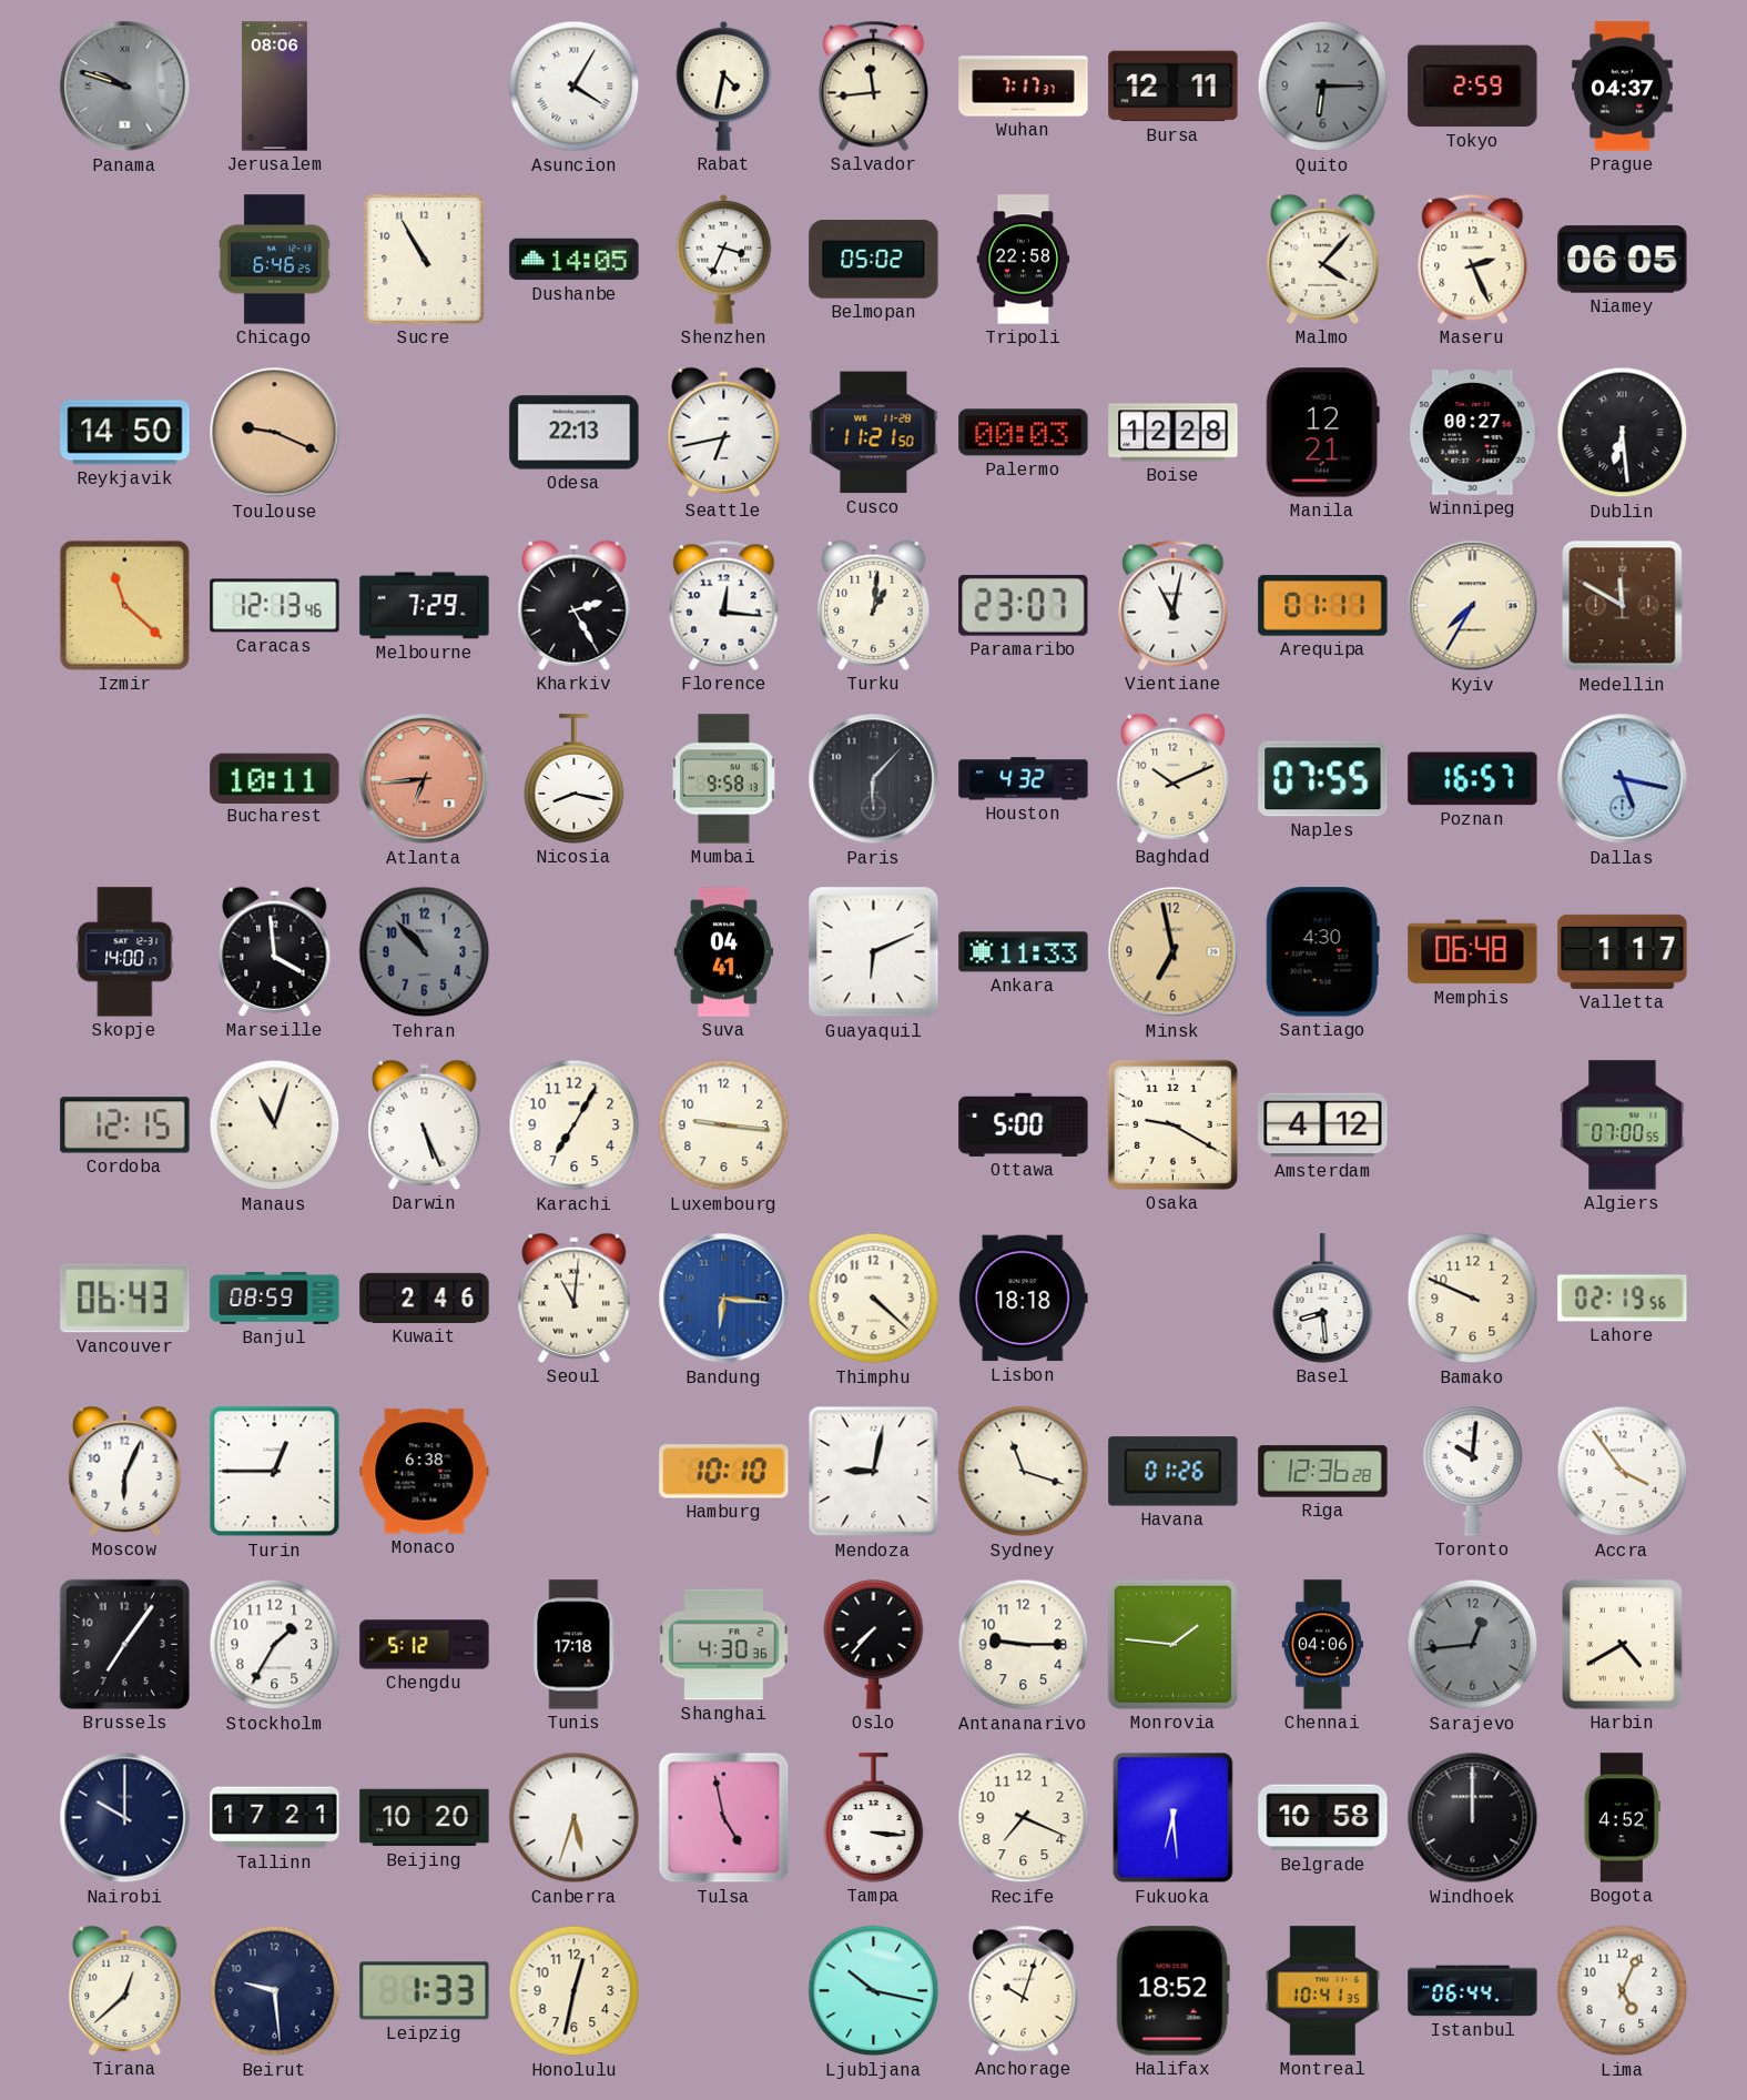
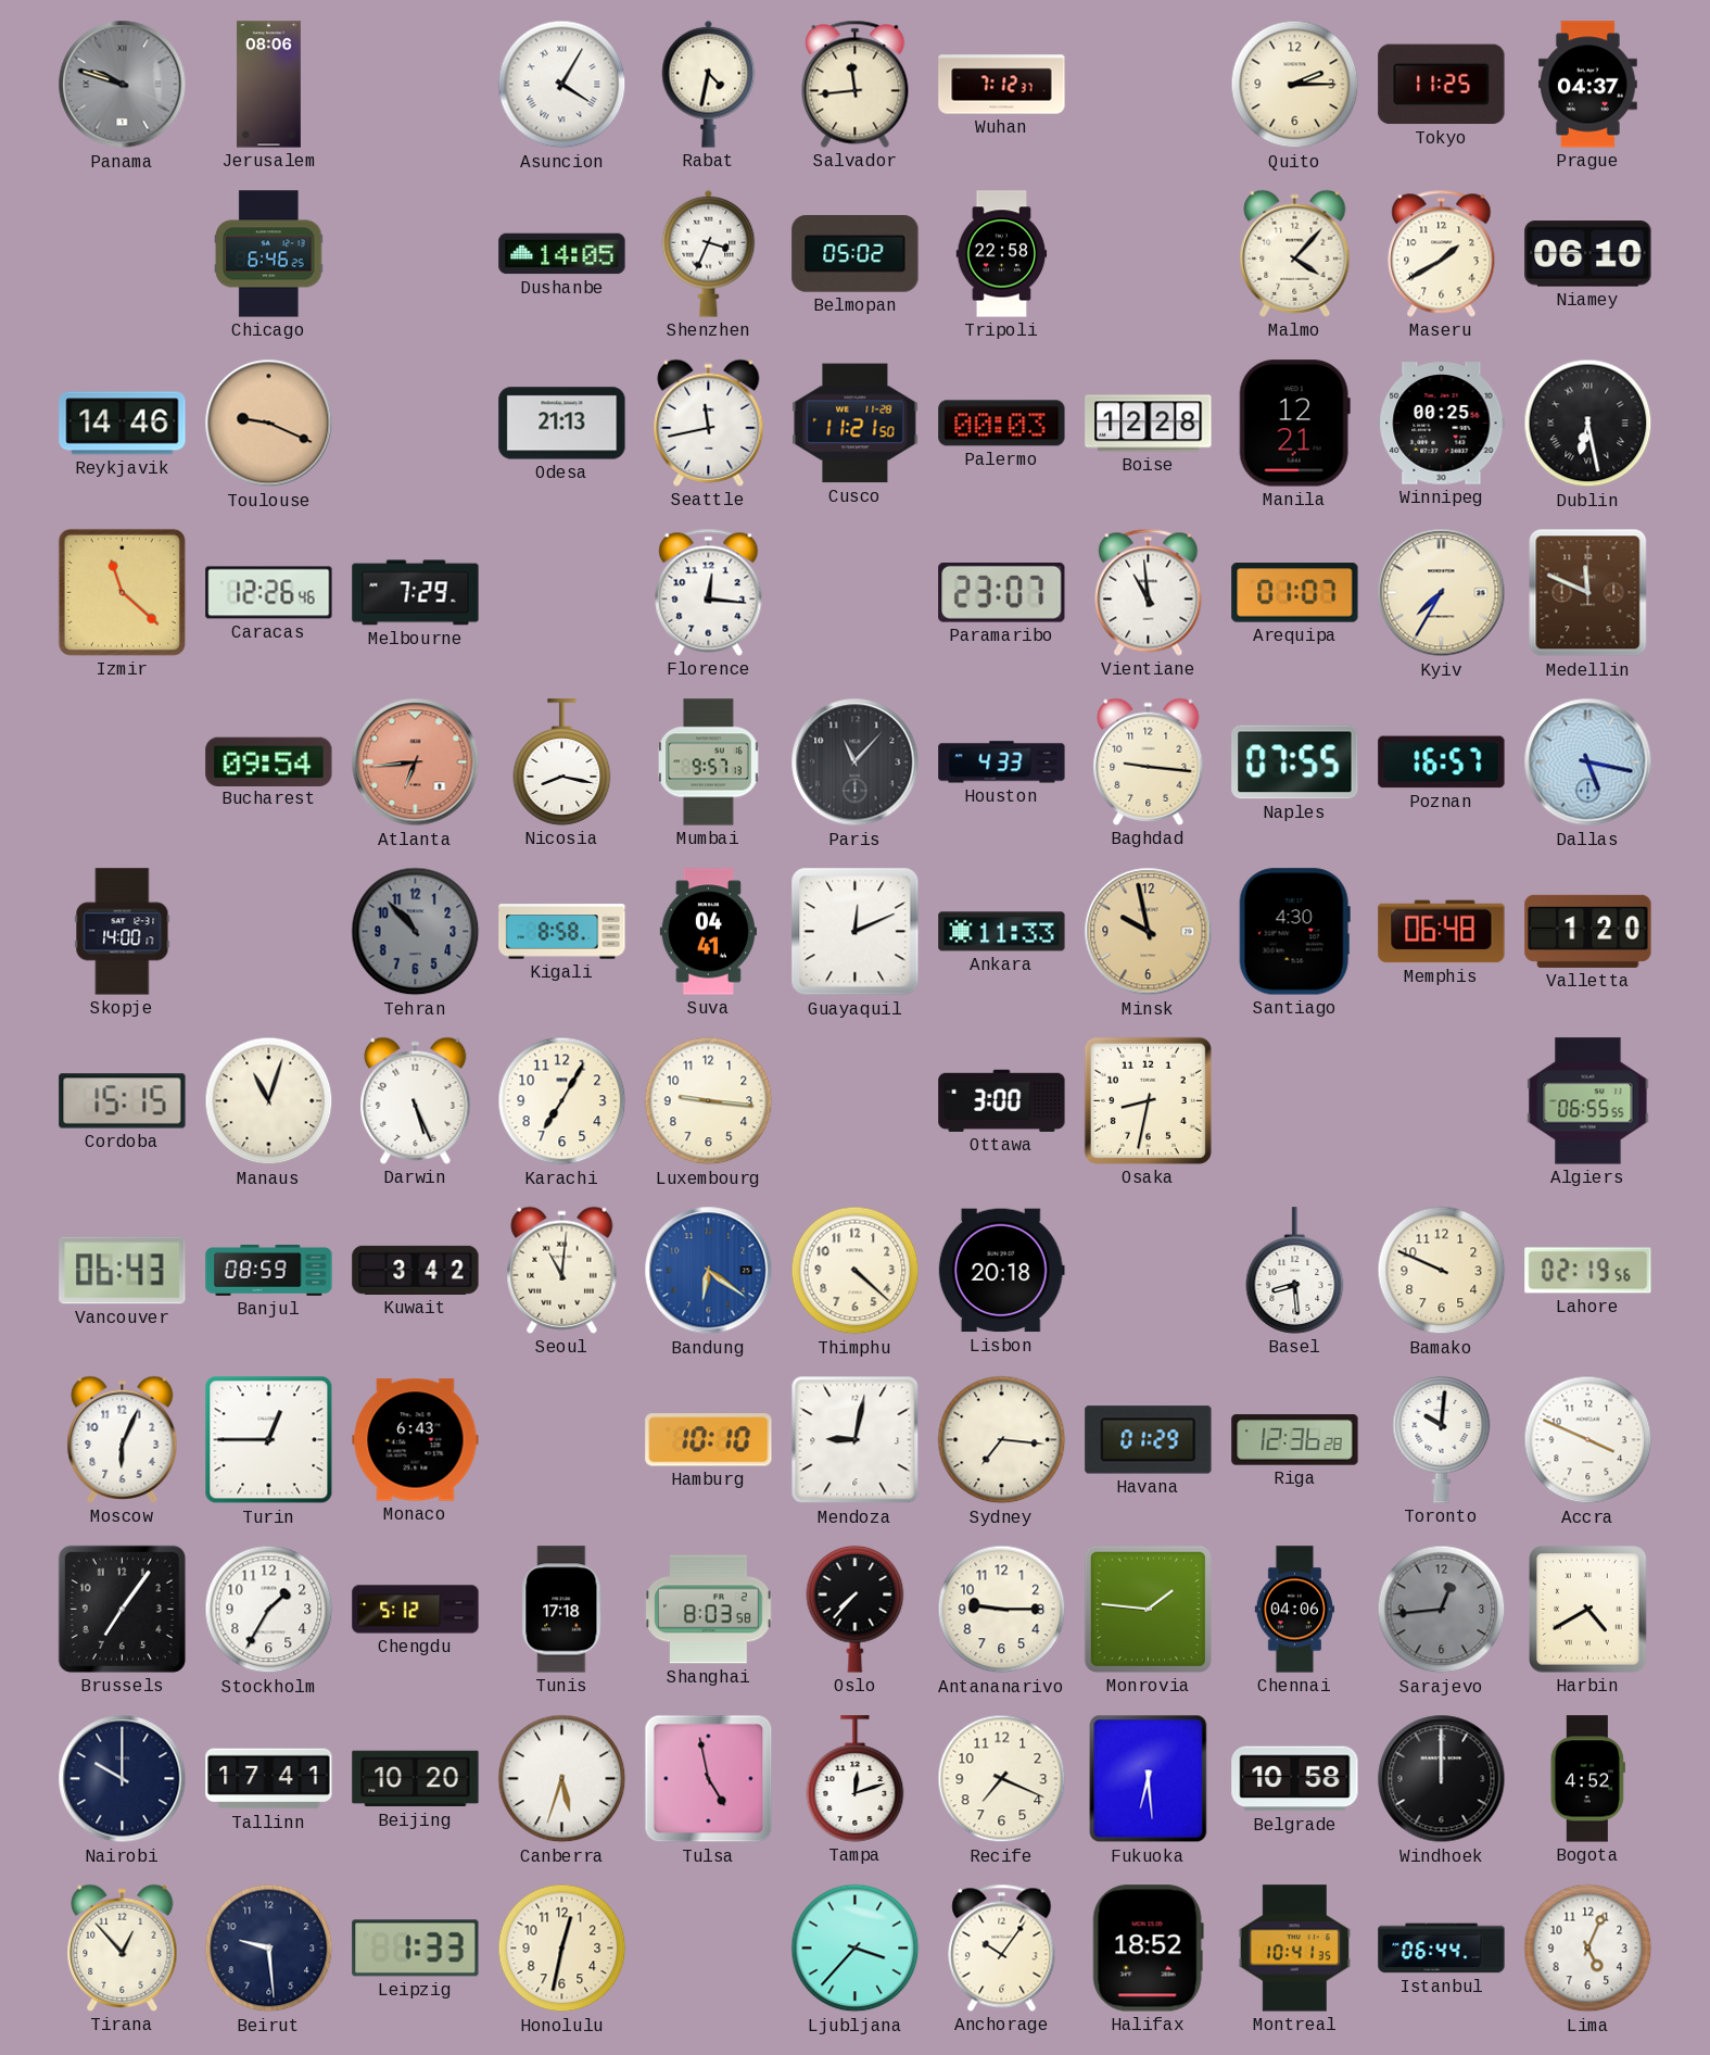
Wuhan: 7:17 -> 7:12
Bursa: 12:11 -> none
Quito: 6:15 -> 2:15
Quito dial: grey -> cream
Tokyo: 2:59 -> 11:25
Sucre: 10:55 -> none
Maseru: 2:26 -> 1:40
Niamey: 06:05 -> 06:10
Reykjavik: 14:50 -> 14:46
Odesa: 22:13 -> 21:13
Seattle: 6:43 -> 11:43
Winnipeg: 00:27 -> 00:25
Dublin: 6:29 -> 6:28
Caracas: 12:13 -> 12:26
Kharkiv: 2:25 -> none
Turku: 1:01 -> none
Vientiane: 11:02 -> 10:59
Arequipa: 01:11 -> 01:07
Medellin: 11:50 -> 11:49
Bucharest: 10:11 -> 09:54
Mumbai: 9:58 -> 9:57
Paris: 6:07 -> 11:07
Houston: 4:32 -> 4:33
Baghdad: 10:11 -> 9:16
Marseille: 3:59 -> none
Kigali: none -> 8:58
Guayaquil: 6:11 -> 12:11
Minsk: 6:58 -> 9:58
Valletta: 1:17 -> 1:20
Cordoba: 12:15 -> 15:15
Ottawa: 5:00 -> 3:00
Osaka: 9:20 -> 8:32
Amsterdam: 4:12 -> none
Algiers: 07:00 -> 06:55
Kuwait: 2:46 -> 3:42
Bandung: 6:16 -> 6:21
Lisbon: 18:18 -> 20:18
Monaco: 6:38 -> 6:43
Sydney: 11:18 -> 7:16
Havana: 01:26 -> 01:29
Accra: 3:54 -> 3:49
Shanghai: 4:30 -> 8:03
Tallinn: 17:21 -> 17:41
Tampa: 3:16 -> 12:12
Tirana: 12:38 -> 12:53
Ljubljana: 10:17 -> 3:37
Anchorage: 10:03 -> 10:06
